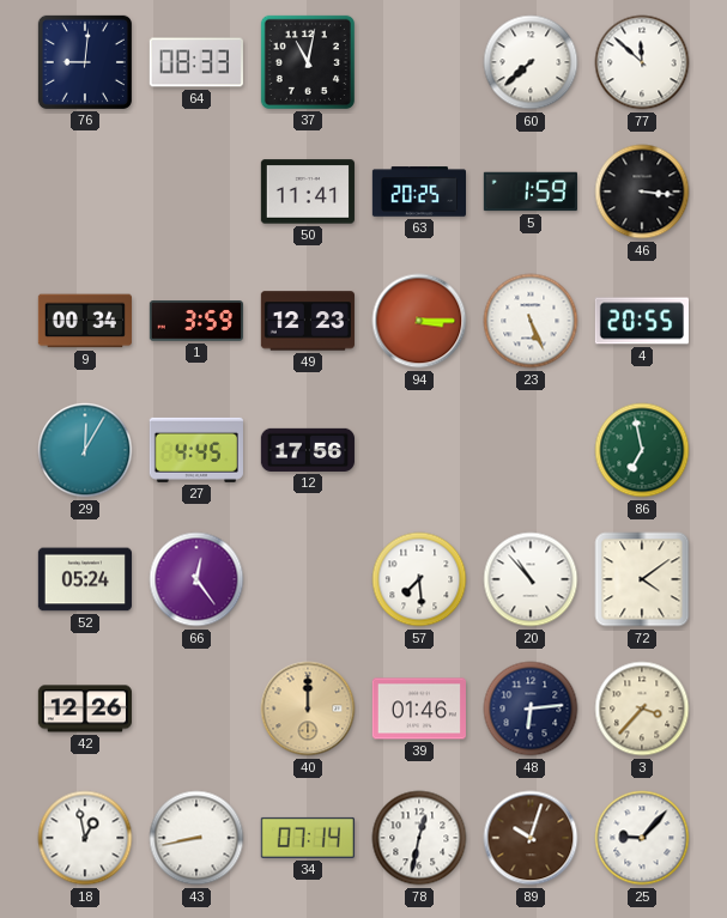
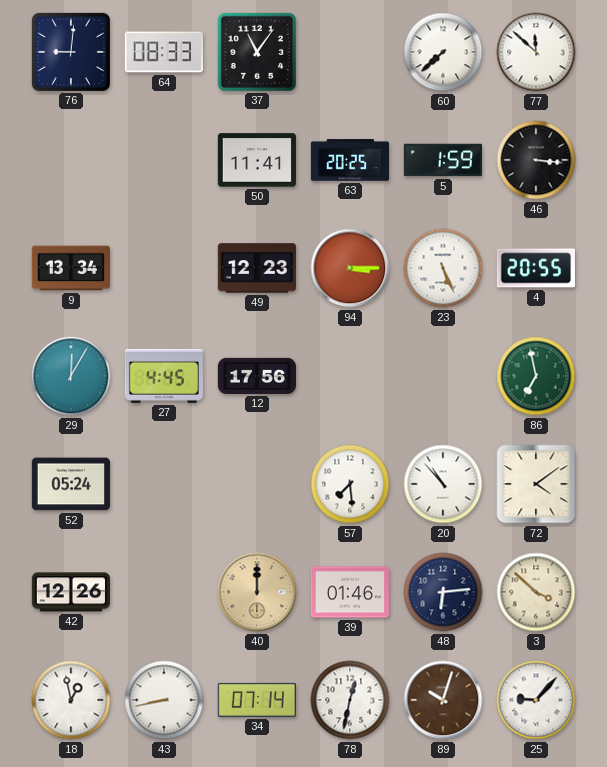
37: 11:02 -> 11:06
9: 00:34 -> 13:34
1: 3:59 -> none
66: 12:24 -> none
3: 3:37 -> 3:52
